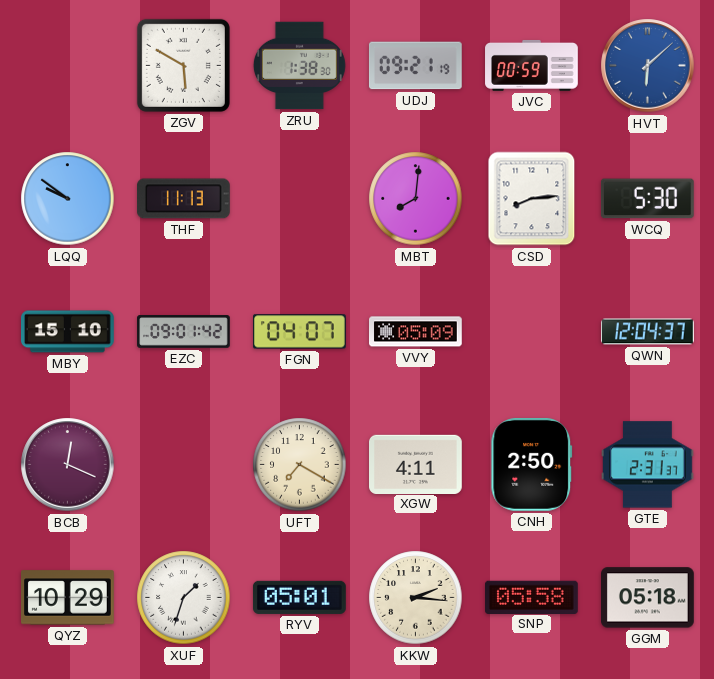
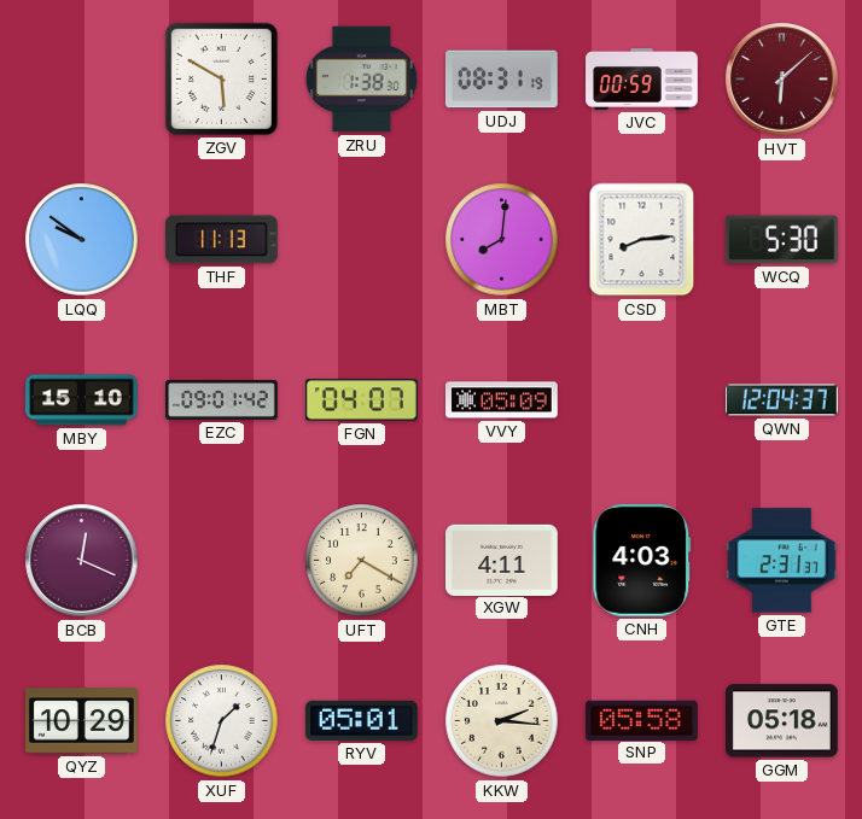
UDJ: 09:21 -> 08:31
HVT dial: blue -> burgundy
CNH: 2:50 -> 4:03
